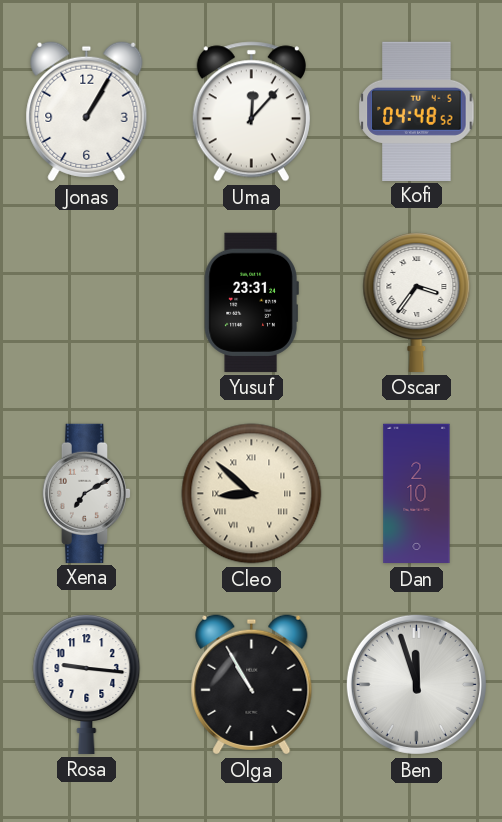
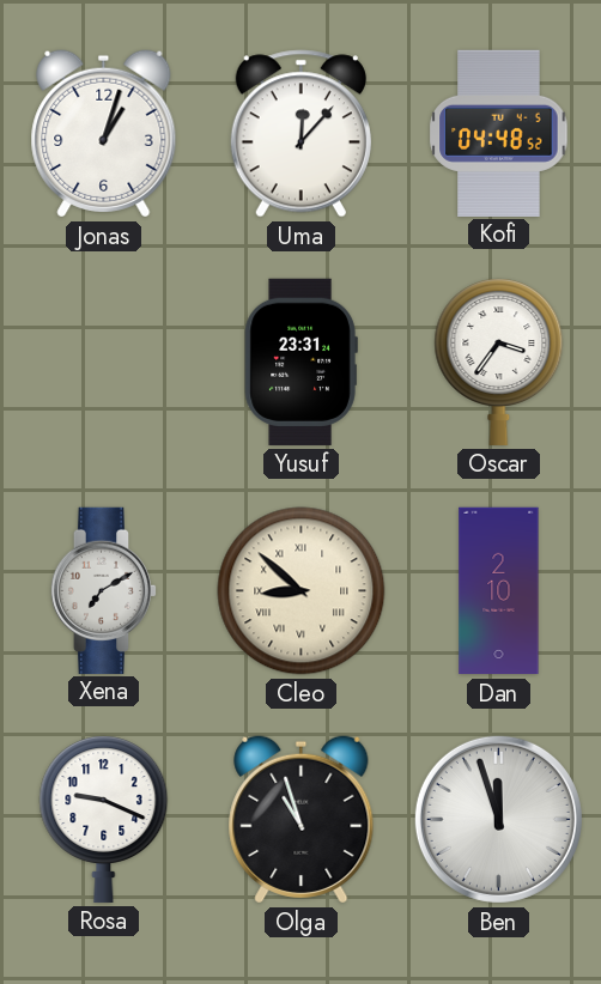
Jonas: 1:05 -> 1:03
Rosa: 9:16 -> 9:19
Olga: 10:55 -> 10:57
